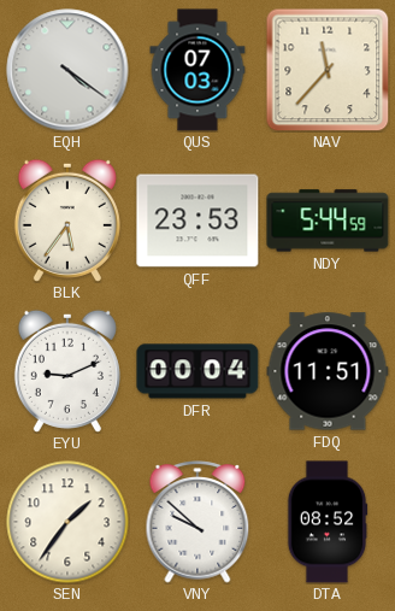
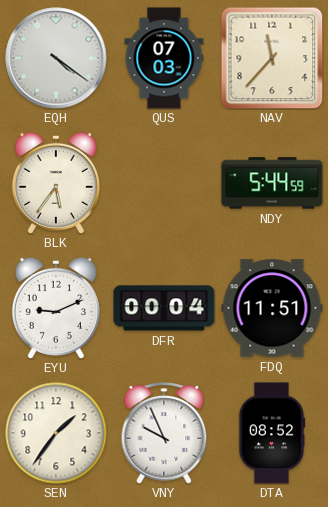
QFF: 23:53 -> none
VNY: 9:52 -> 9:56
